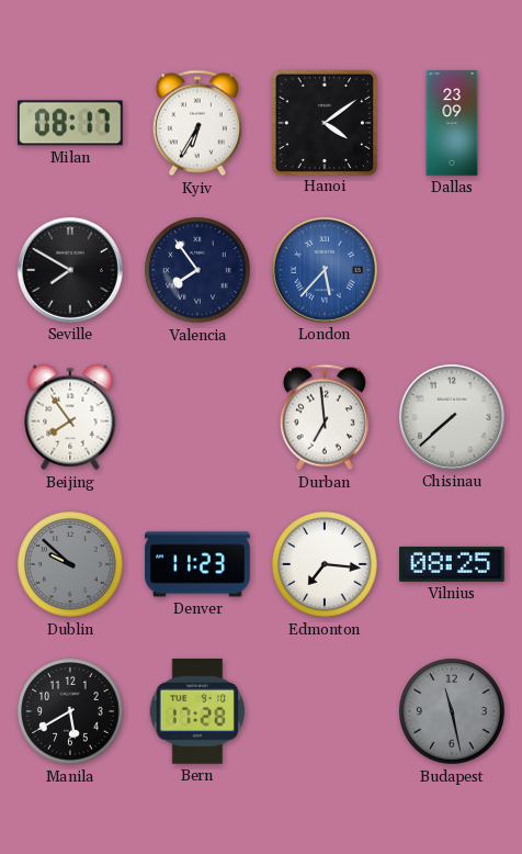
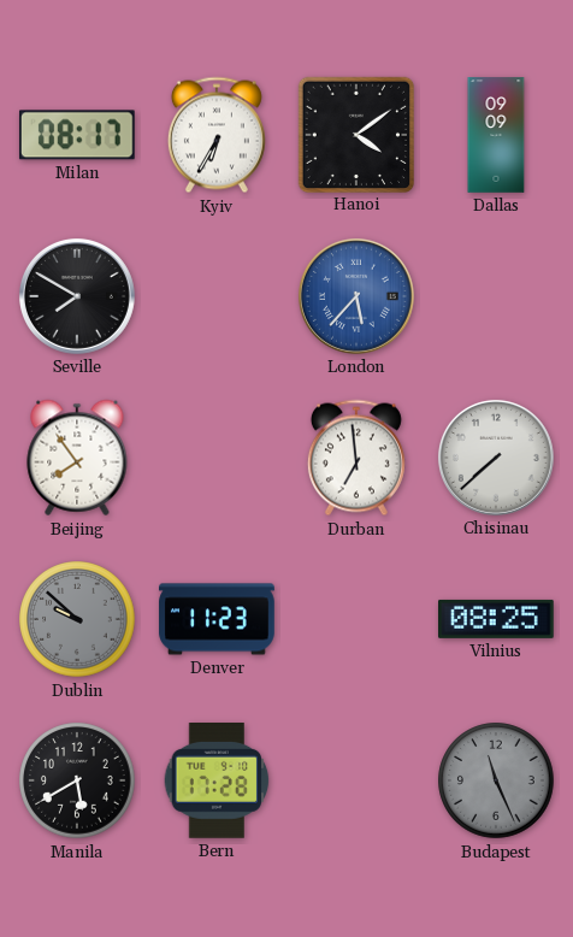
Dallas: 23:09 -> 09:09
Valencia: 7:54 -> none
Edmonton: 7:16 -> none
Budapest: 11:28 -> 11:26
